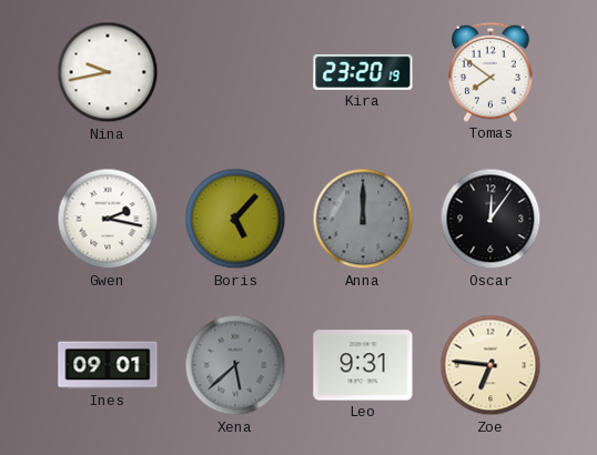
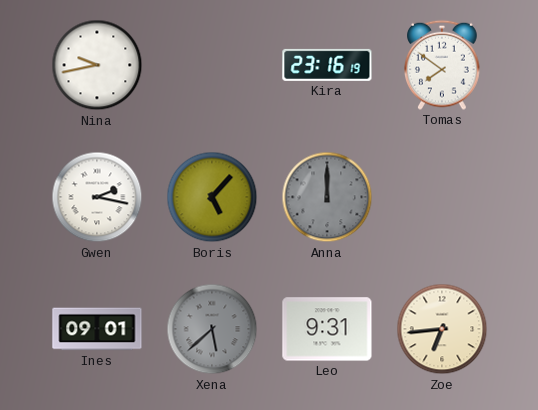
Kira: 23:20 -> 23:16
Oscar: 12:06 -> none
Zoe: 6:46 -> 6:44
